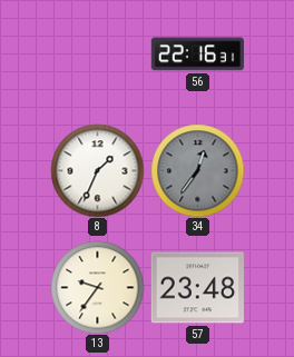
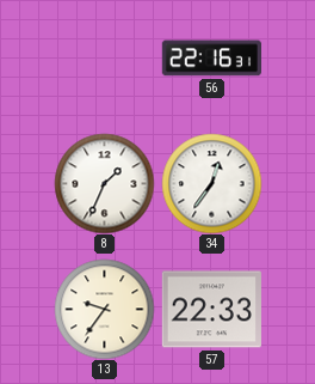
34 dial: grey -> white
57: 23:48 -> 22:33
